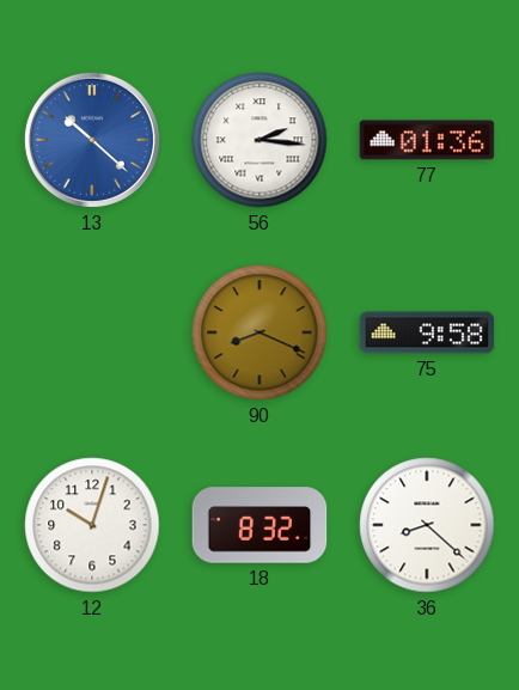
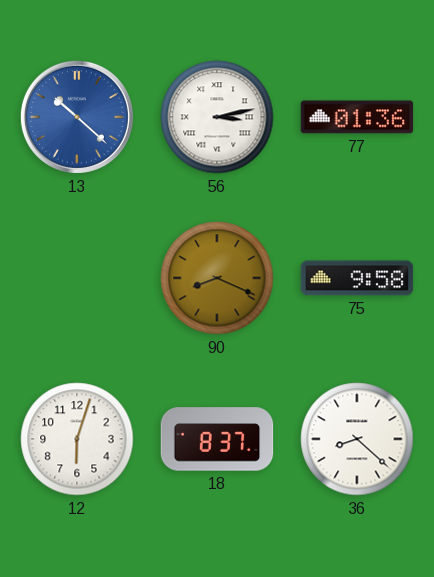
56: 2:16 -> 3:13
12: 10:03 -> 6:03
18: 8:32 -> 8:37
